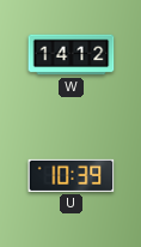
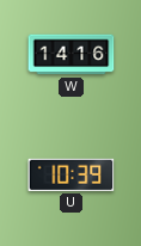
W: 14:12 -> 14:16
